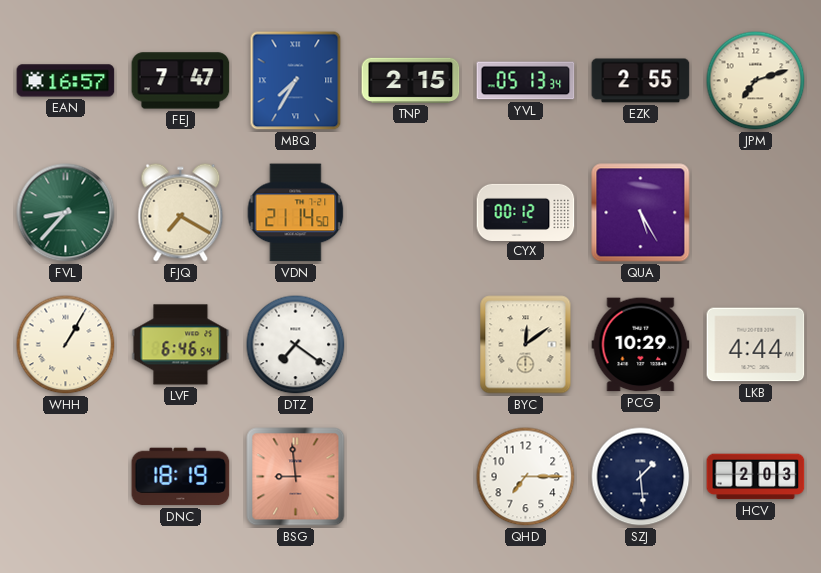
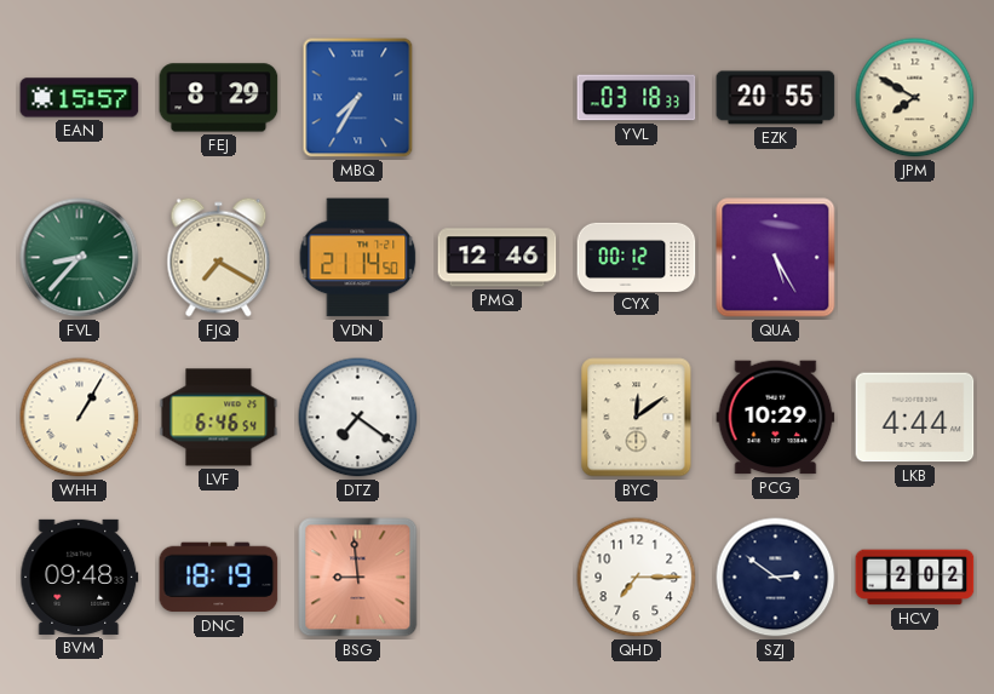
EAN: 16:57 -> 15:57
FEJ: 7:47 -> 8:29
TNP: 2:15 -> none
YVL: 05:13 -> 03:18
EZK: 2:55 -> 20:55
JPM: 7:12 -> 7:50
PMQ: none -> 12:46
BVM: none -> 09:48
SZJ: 1:29 -> 2:51
HCV: 2:03 -> 2:02
